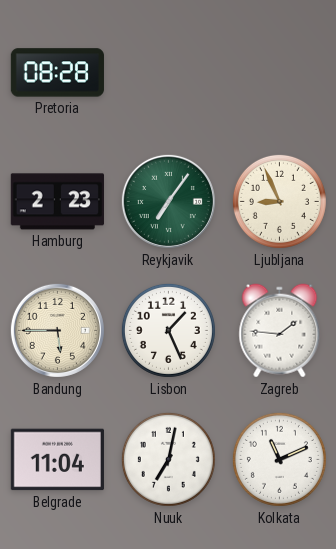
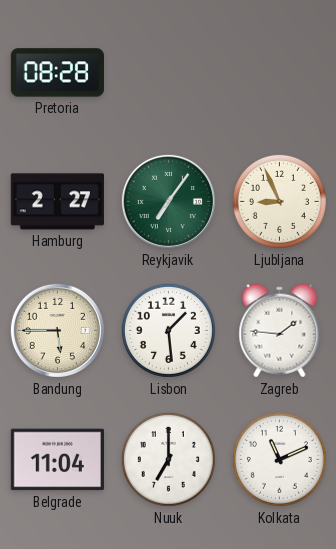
Hamburg: 2:23 -> 2:27
Lisbon: 1:26 -> 1:29
Nuuk: 7:02 -> 7:00
